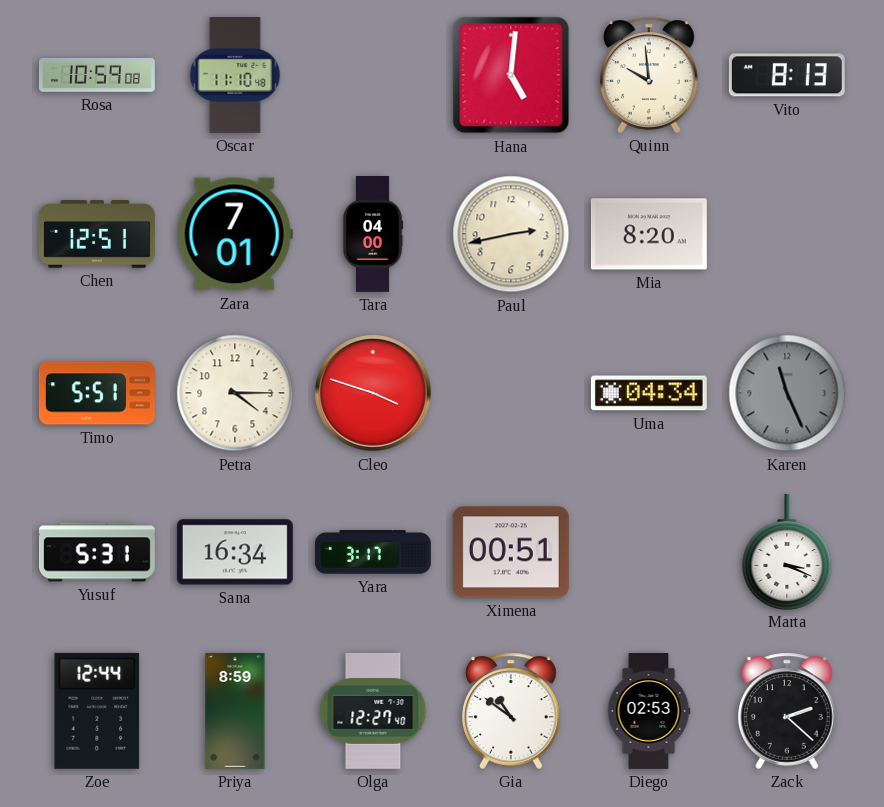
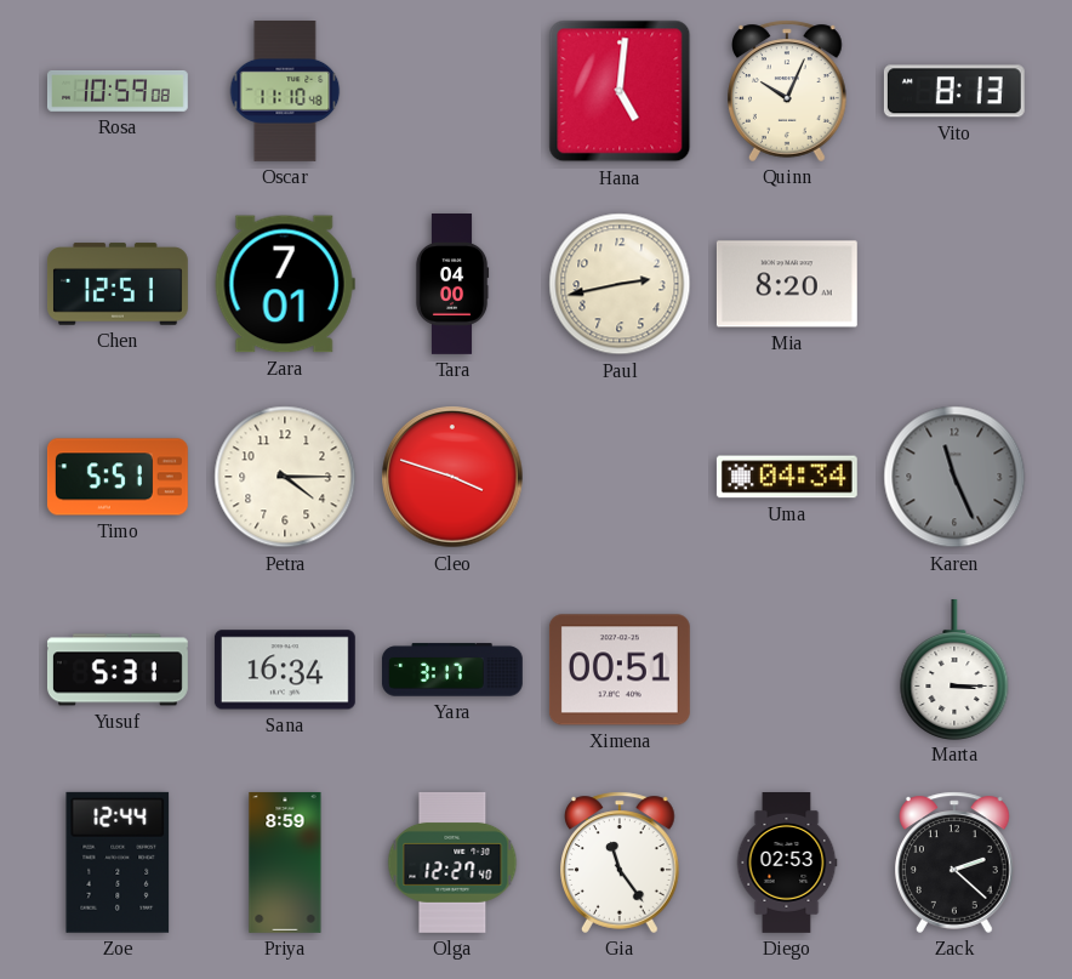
Quinn: 9:59 -> 10:04
Marta: 3:19 -> 3:15
Gia: 10:51 -> 11:24
